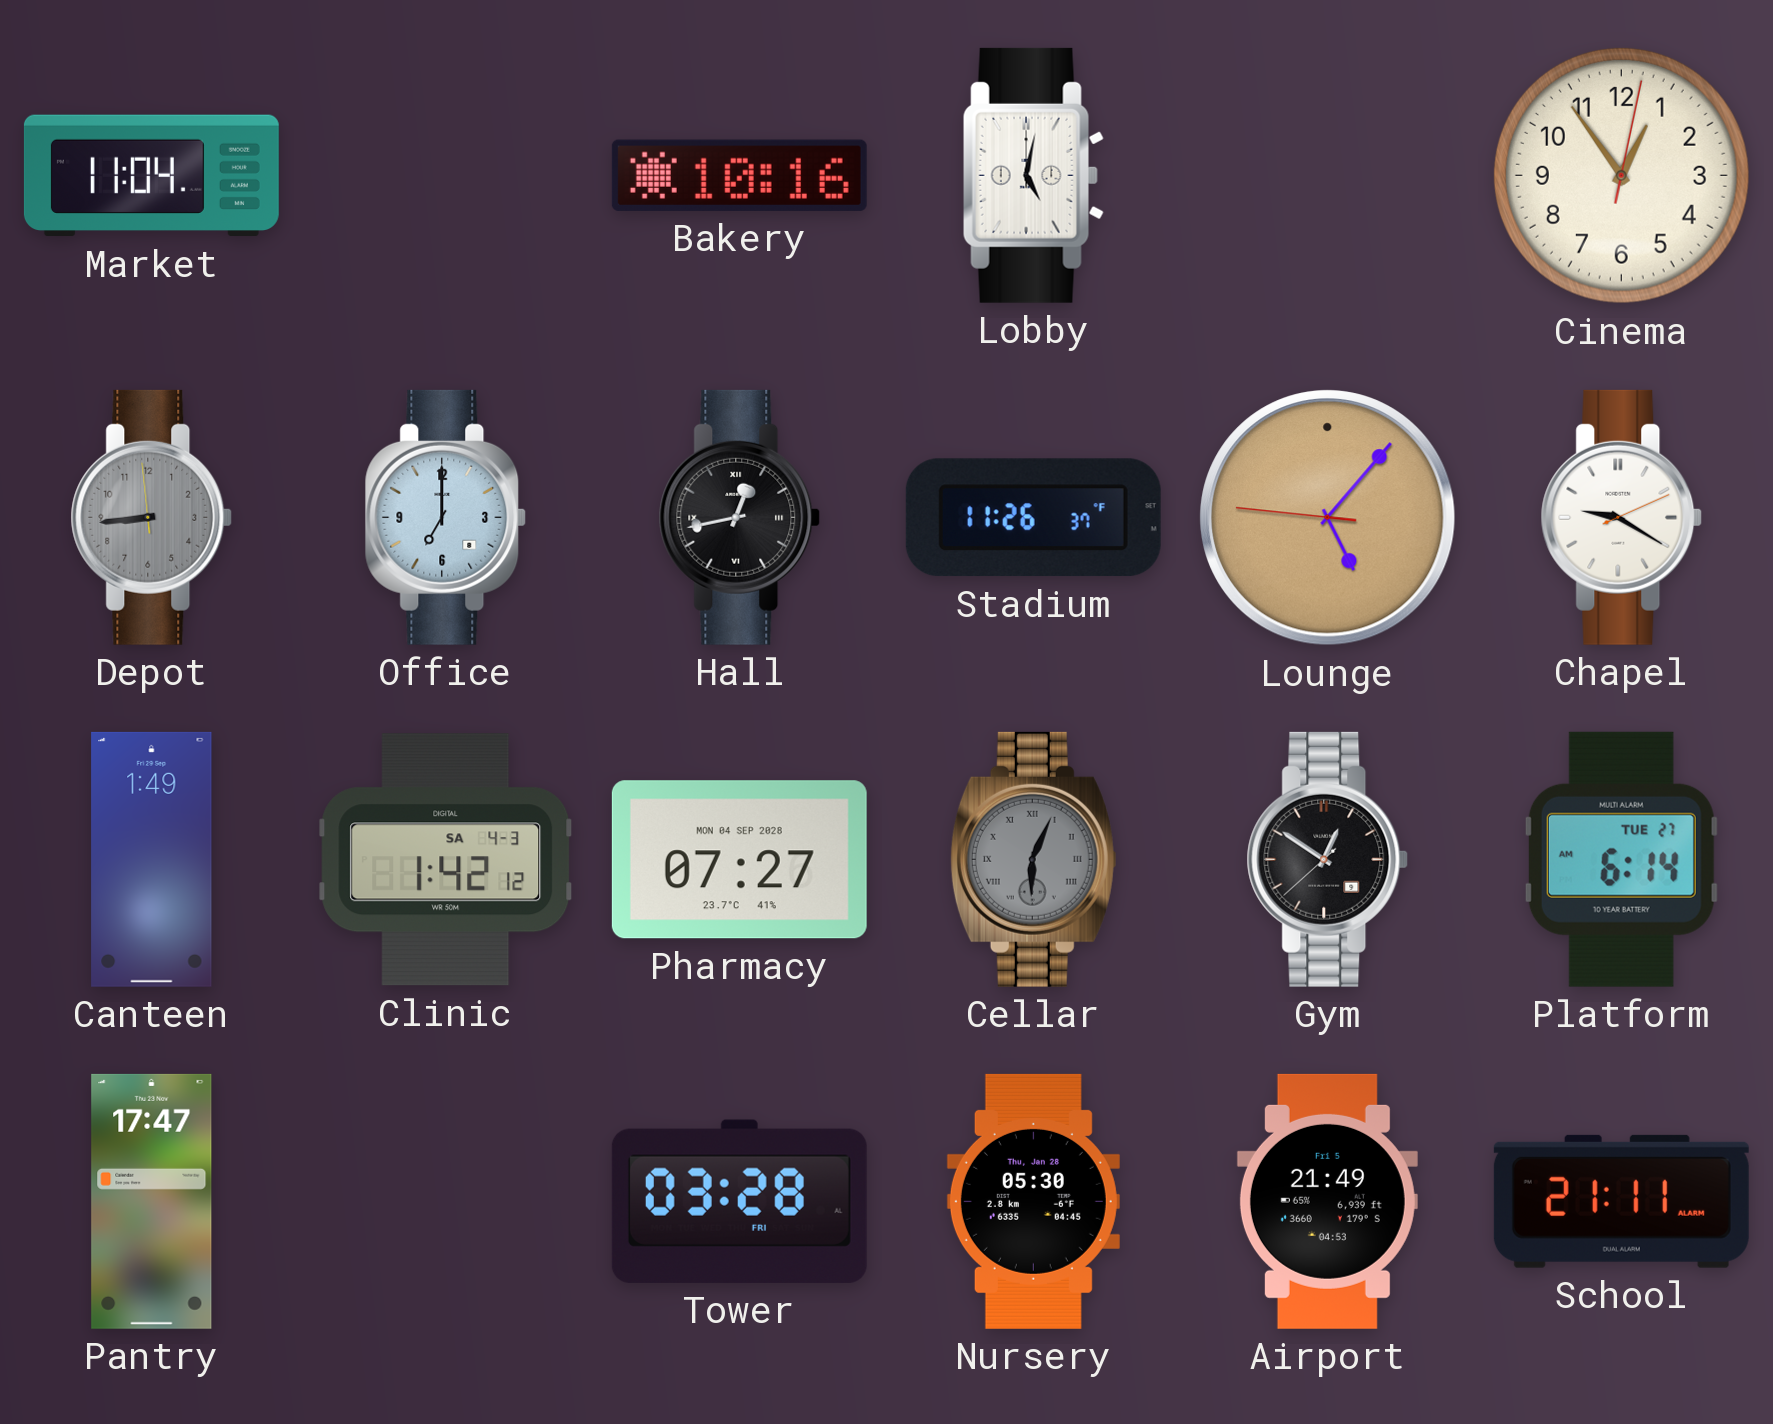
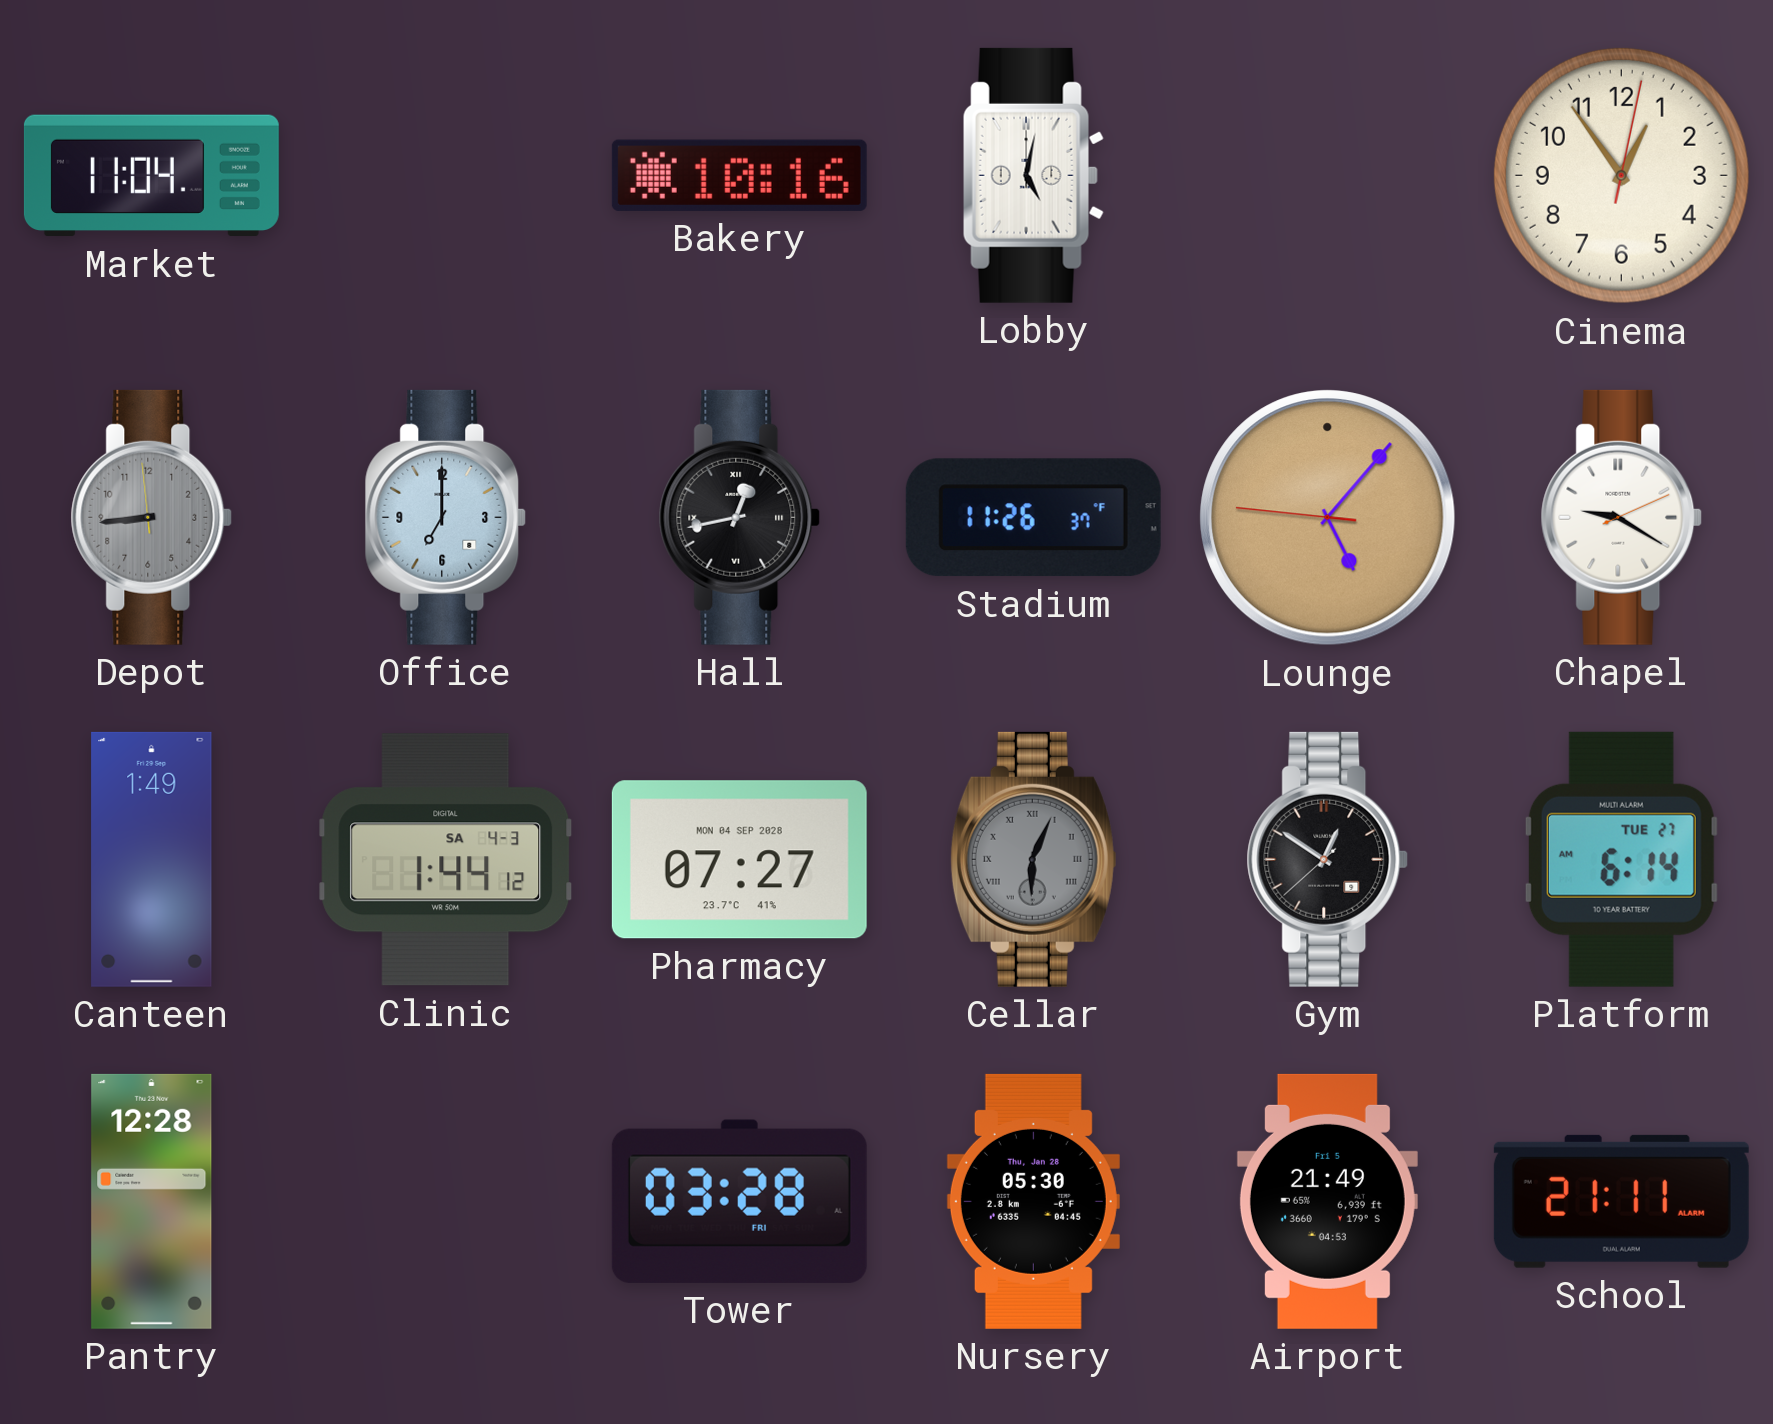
Clinic: 1:42 -> 1:44
Pantry: 17:47 -> 12:28
